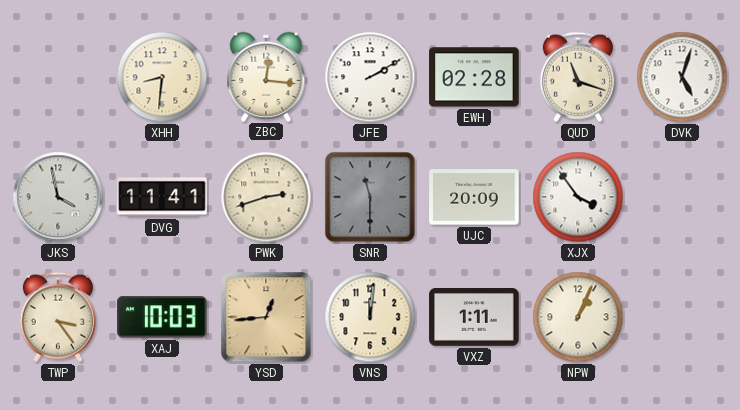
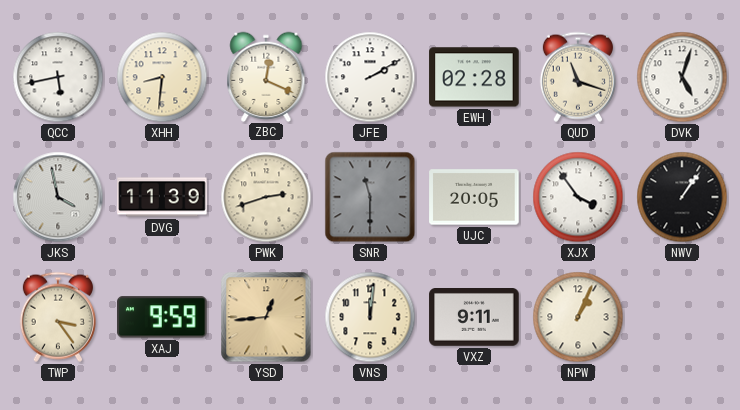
QCC: none -> 5:43
ZBC: 12:16 -> 12:19
DVG: 11:41 -> 11:39
UJC: 20:09 -> 20:05
NWV: none -> 1:06
XAJ: 10:03 -> 9:59
VXZ: 1:11 -> 9:11
